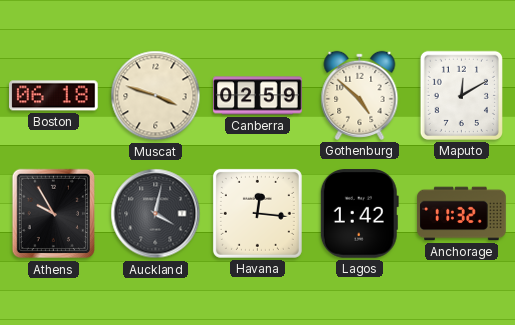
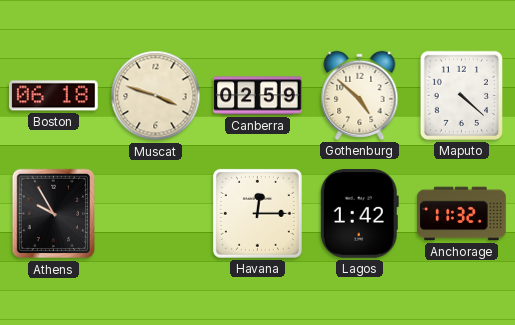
Maputo: 12:10 -> 4:22
Auckland: 4:02 -> none
Havana: 12:16 -> 12:15
